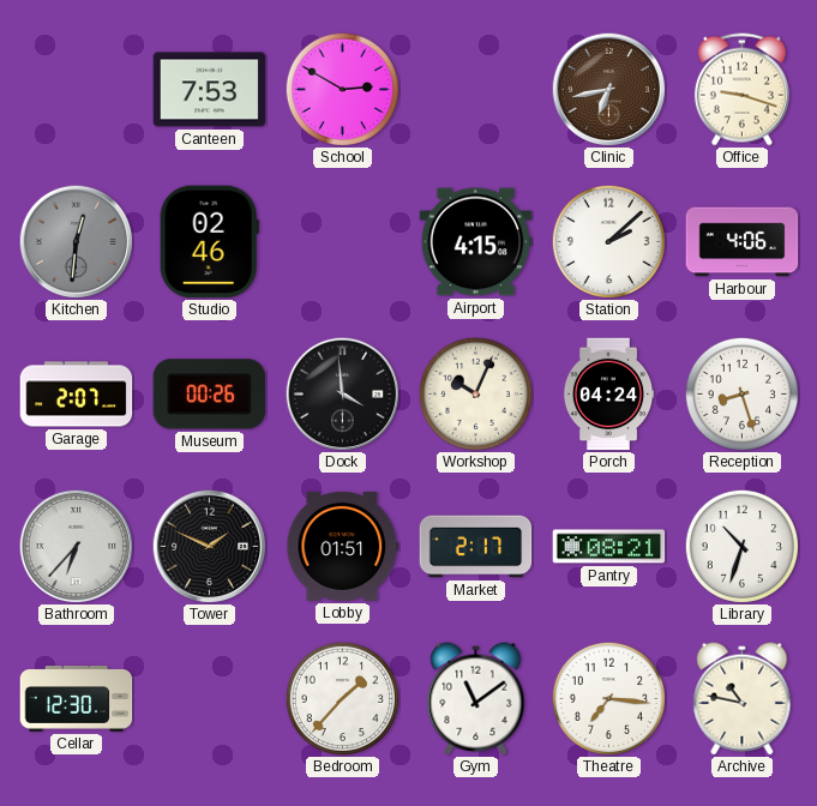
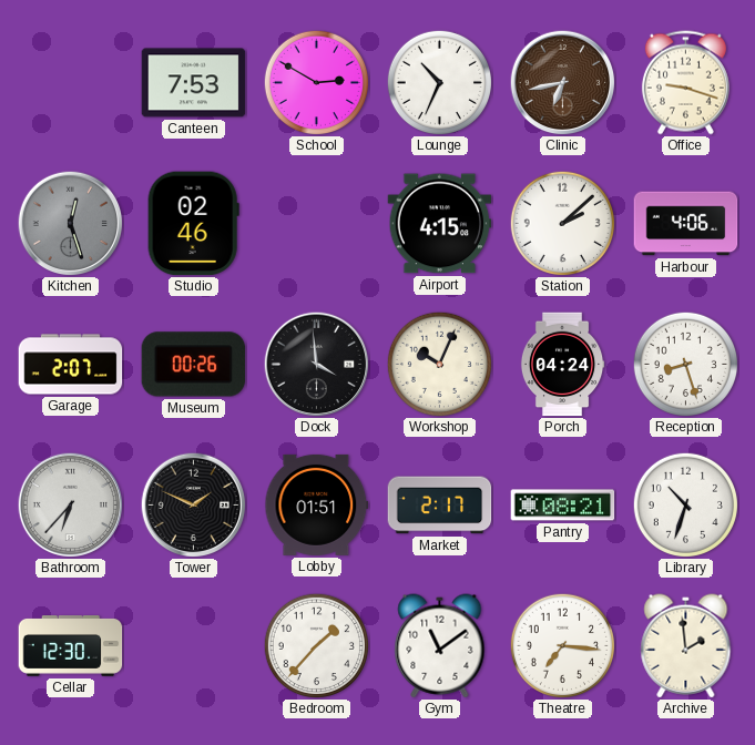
Lounge: none -> 10:34
Kitchen: 12:31 -> 12:27
Archive: 10:47 -> 1:59
